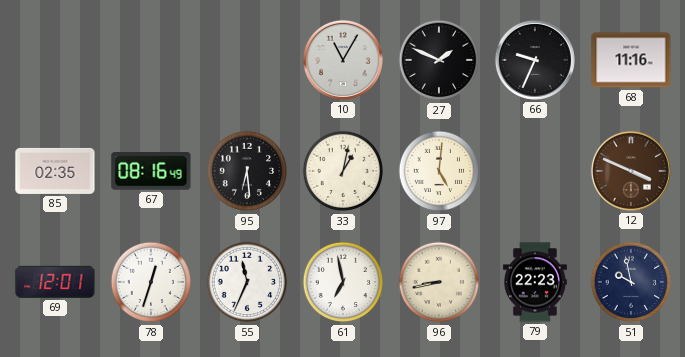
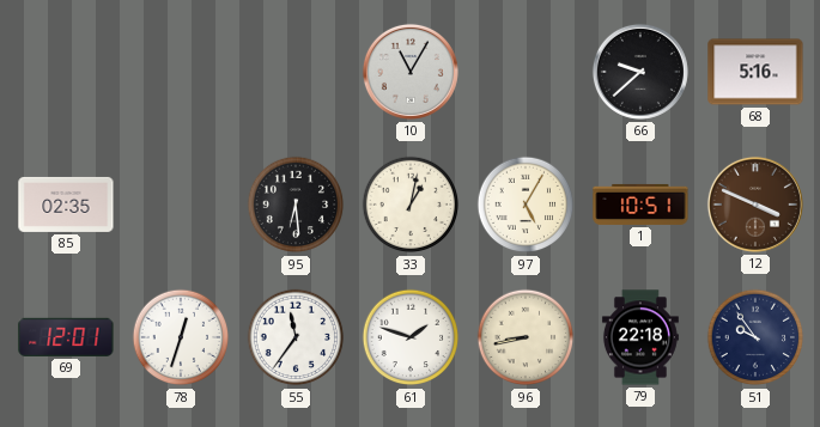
27: 1:49 -> none
66: 9:34 -> 9:38
68: 11:16 -> 5:16
67: 08:16 -> none
97: 5:01 -> 5:05
1: none -> 10:51
55: 11:34 -> 11:36
61: 6:58 -> 1:48
79: 22:23 -> 22:18
51: 9:58 -> 9:54
